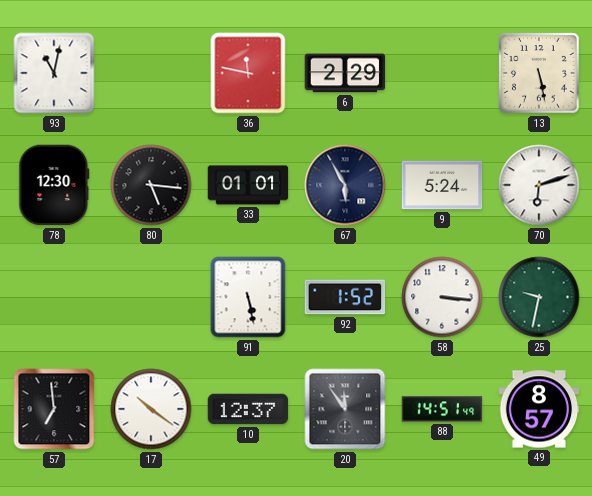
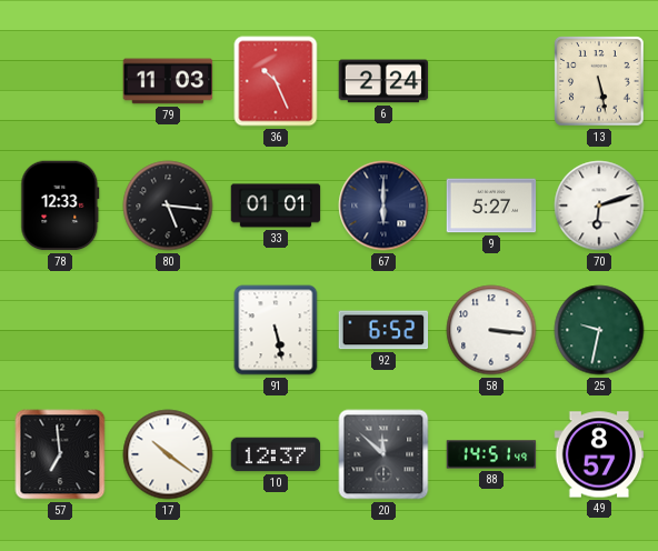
93: 11:02 -> none
79: none -> 11:03
36: 11:47 -> 10:26
6: 2:29 -> 2:24
78: 12:30 -> 12:33
67: 5:55 -> 6:00
9: 5:24 -> 5:27
92: 1:52 -> 6:52
20: 11:54 -> 11:52
